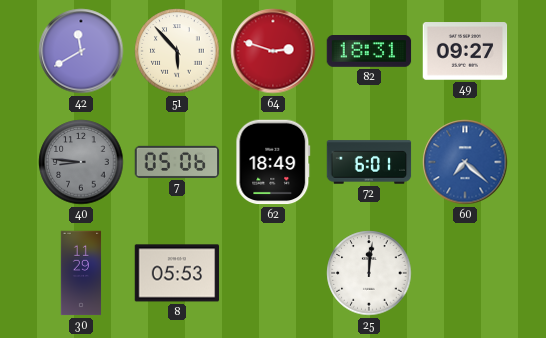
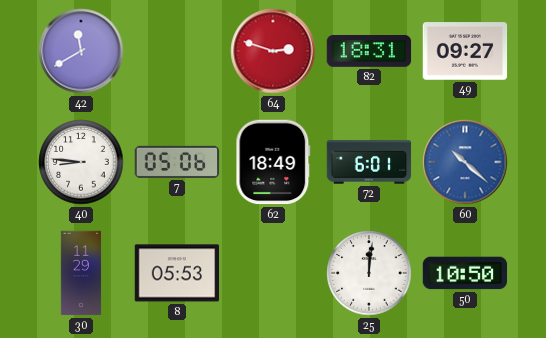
51: 5:53 -> none
40 dial: grey -> white
60: 7:22 -> 10:22
50: none -> 10:50
